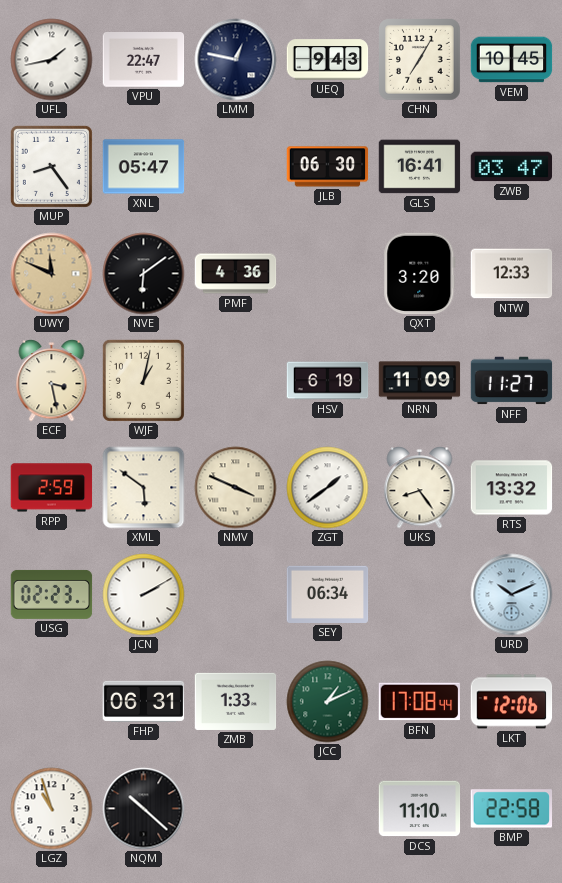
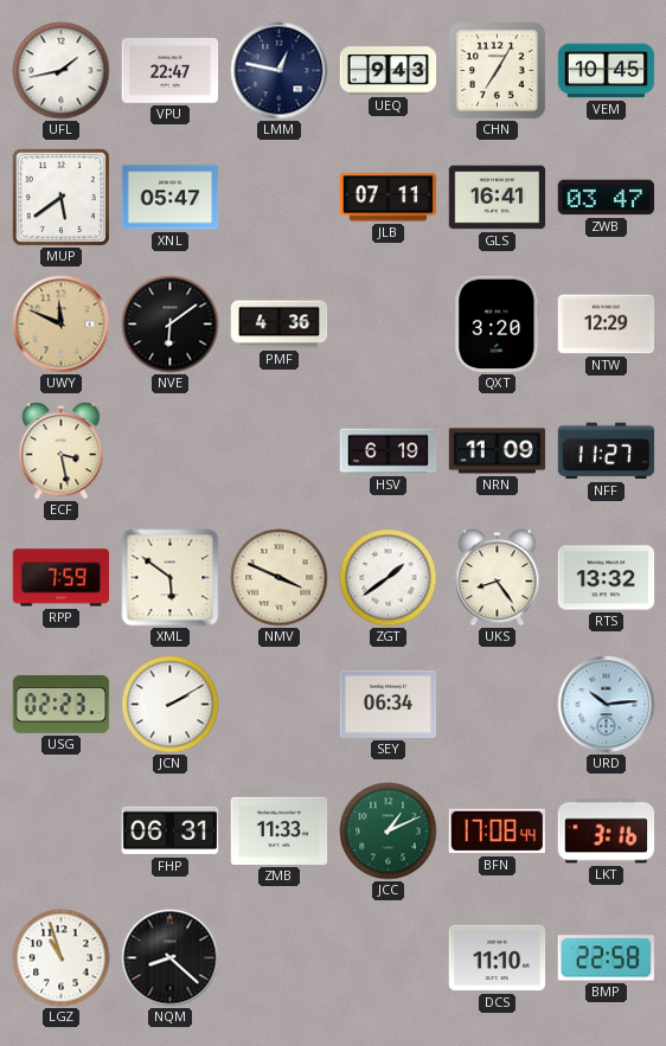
MUP: 8:24 -> 5:39
JLB: 06:30 -> 07:11
NTW: 12:33 -> 12:29
WJF: 1:02 -> none
RPP: 2:59 -> 7:59
URD: 10:11 -> 10:14
ZMB: 1:33 -> 11:33
LKT: 12:06 -> 3:16
NQM: 10:22 -> 8:22
